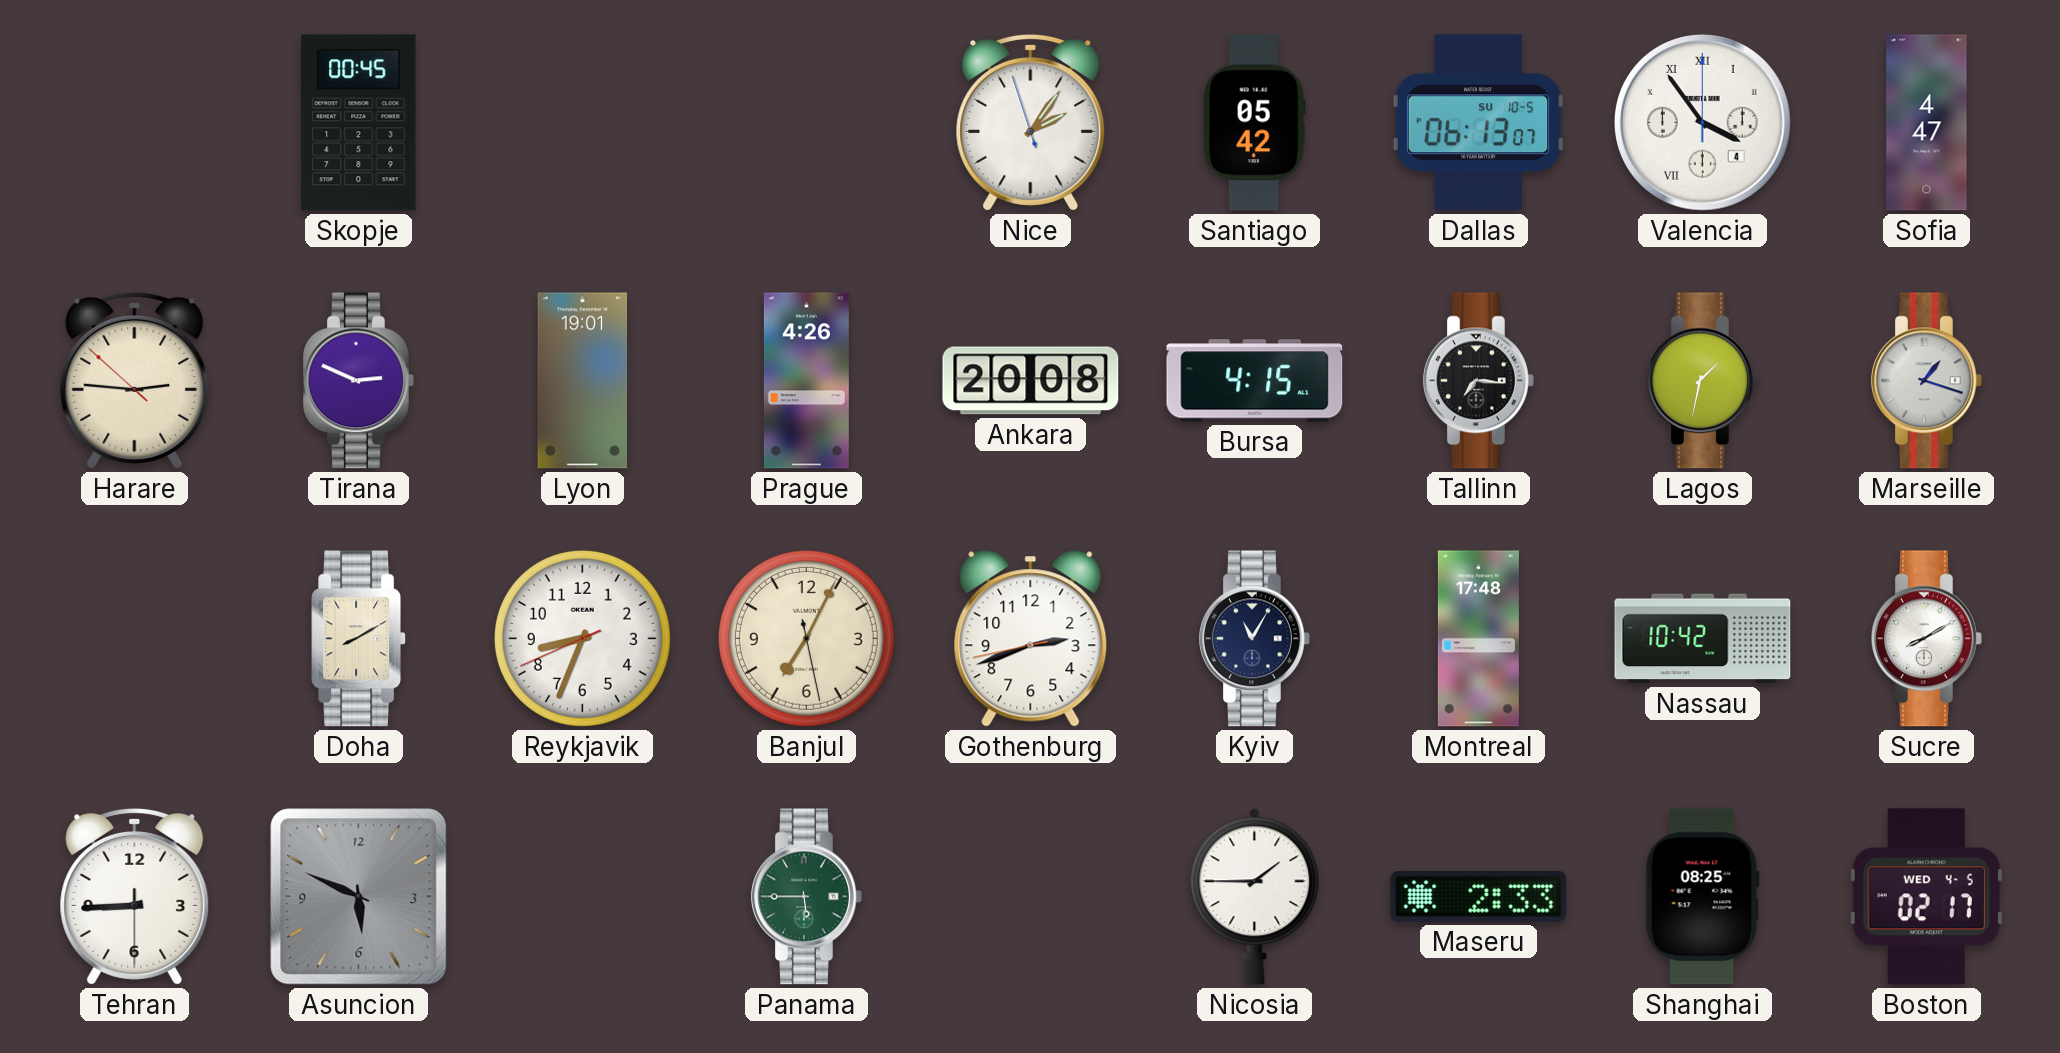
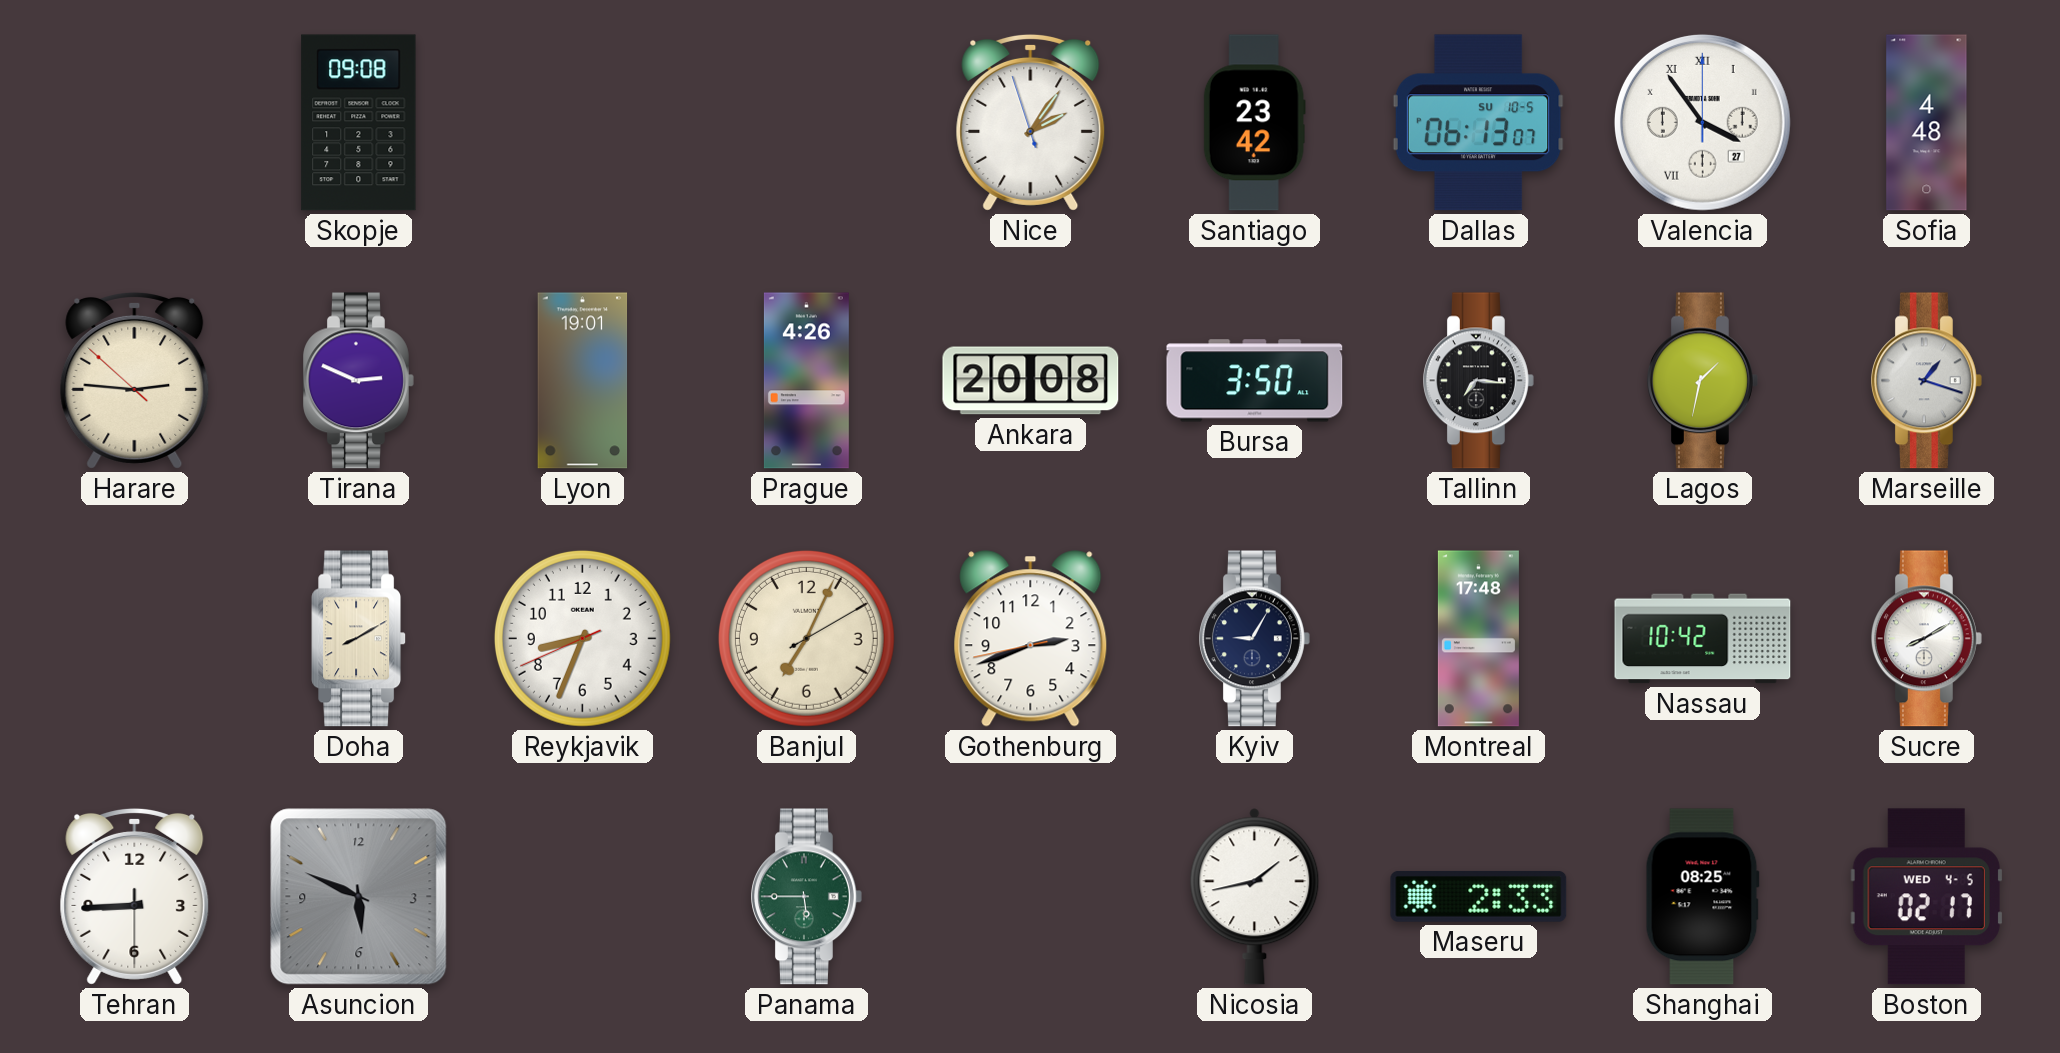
Skopje: 00:45 -> 09:08
Santiago: 05:42 -> 23:42
Valencia date: 4 -> 27
Sofia: 4:47 -> 4:48
Bursa: 4:15 -> 3:50
Banjul: 7:04:28 -> 7:04:10
Kyiv: 11:05 -> 9:05
Nicosia: 1:45 -> 1:43
